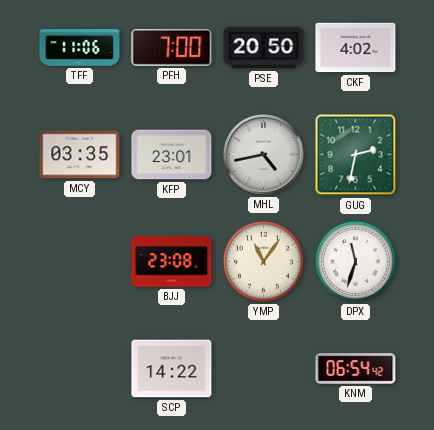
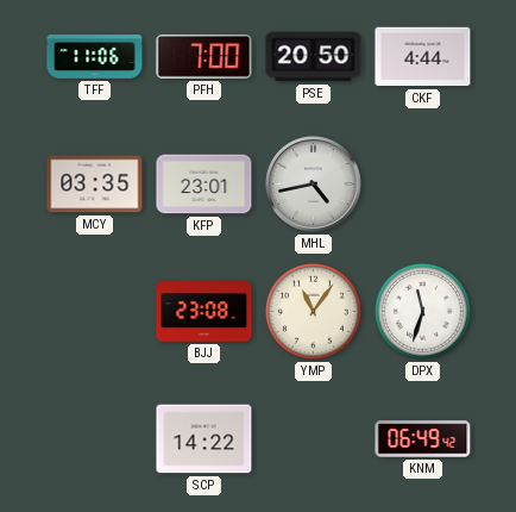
CKF: 4:02 -> 4:44
GUG: 2:32 -> none
KNM: 06:54 -> 06:49
